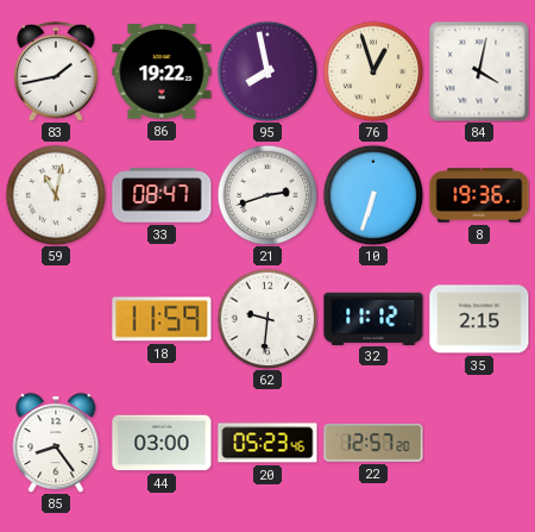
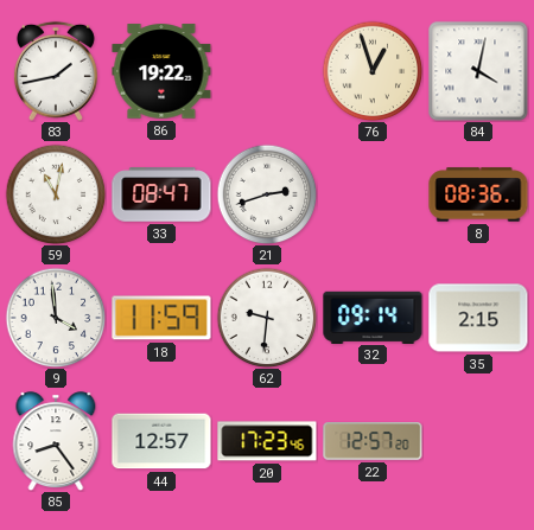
95: 7:58 -> none
10: 6:33 -> none
8: 19:36 -> 08:36
9: none -> 3:59
32: 11:12 -> 09:14
44: 03:00 -> 12:57
20: 05:23 -> 17:23
